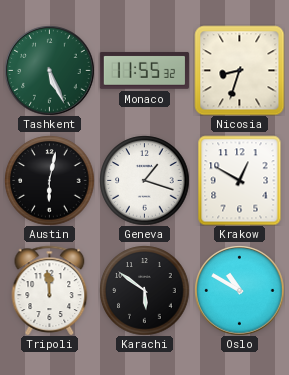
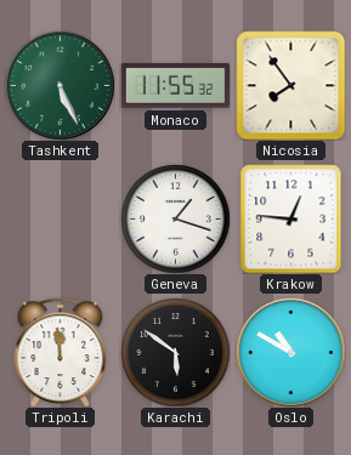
Nicosia: 8:33 -> 7:54
Austin: 6:02 -> none
Krakow: 12:50 -> 12:46
